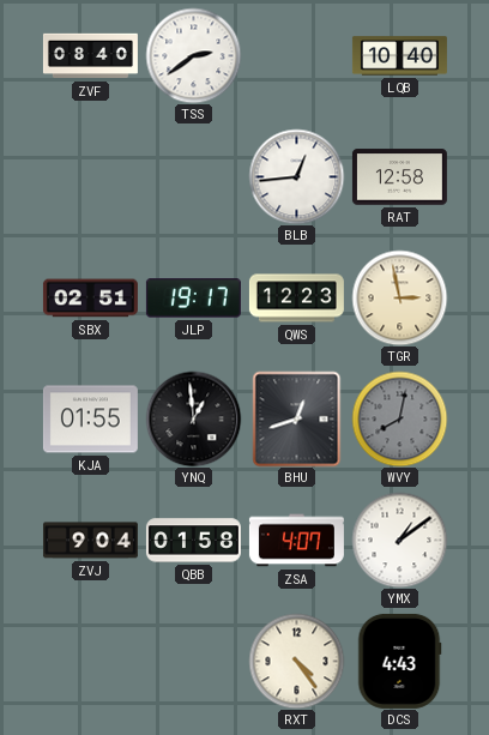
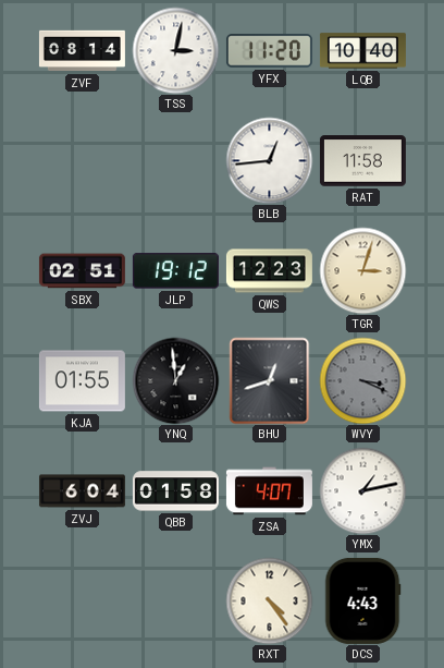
ZVF: 08:40 -> 08:14
TSS: 2:39 -> 3:02
YFX: none -> 11:20
RAT: 12:58 -> 11:58
JLP: 19:17 -> 19:12
TGR: 2:58 -> 3:03
WVY: 8:02 -> 3:19
ZVJ: 9:04 -> 6:04
YMX: 1:09 -> 1:13
